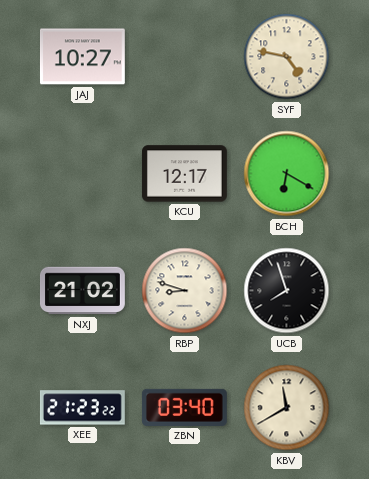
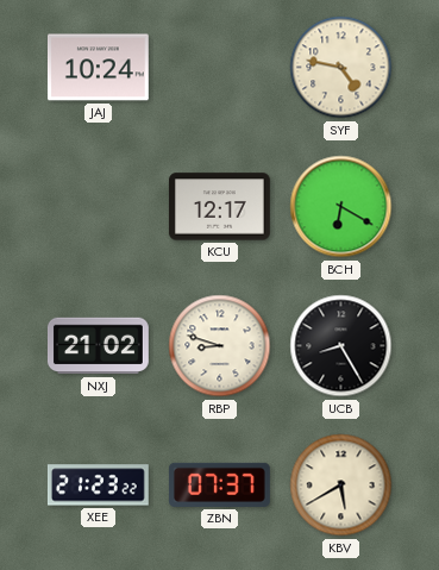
JAJ: 10:27 -> 10:24
UCB: 7:57 -> 8:25
ZBN: 03:40 -> 07:37
KBV: 11:40 -> 5:40
